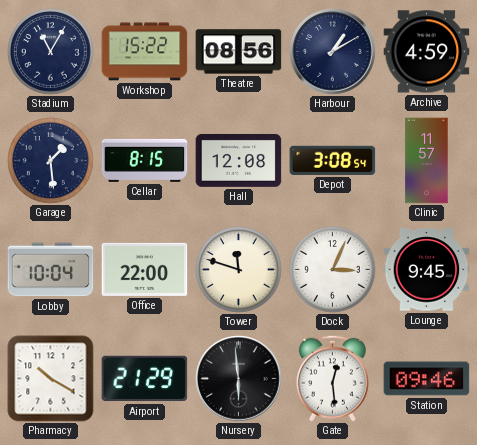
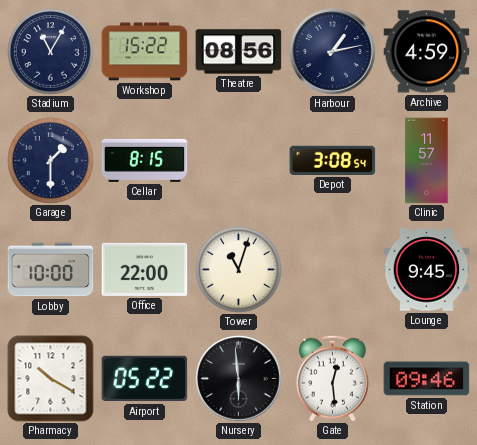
Harbour: 1:10 -> 1:13
Garage: 1:29 -> 1:30
Hall: 12:08 -> none
Lobby: 10:04 -> 10:00
Tower: 11:48 -> 11:03
Dock: 3:04 -> none
Airport: 21:29 -> 05:22
